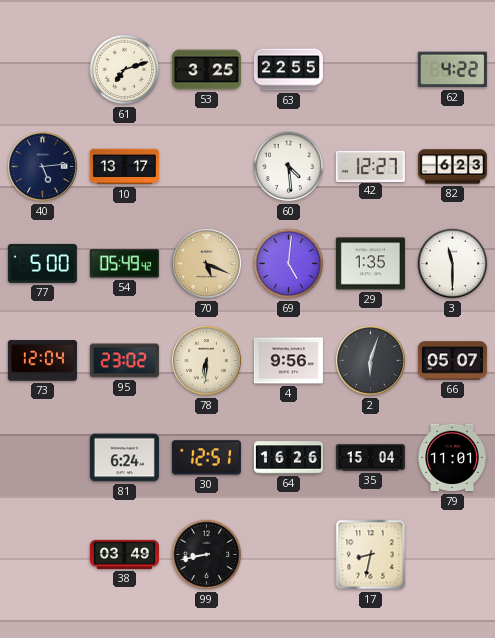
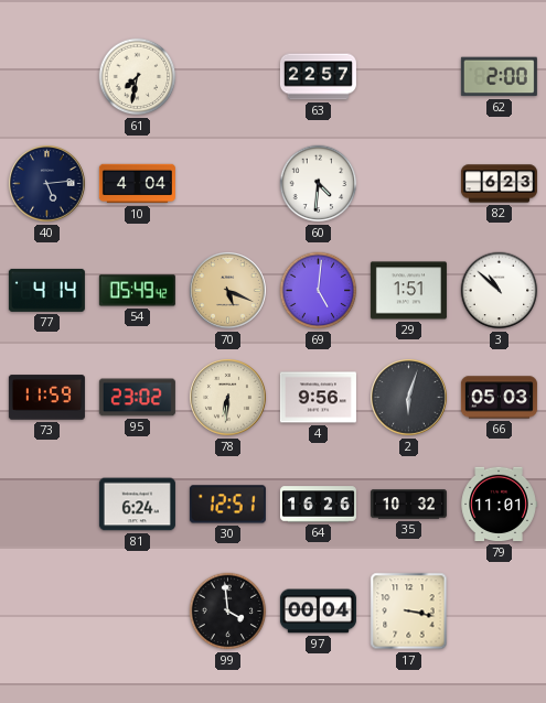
61: 7:12 -> 7:32
53: 3:25 -> none
63: 22:55 -> 22:57
62: 4:22 -> 2:00
10: 13:17 -> 4:04
60: 4:29 -> 4:31
42: 12:27 -> none
77: 5:00 -> 4:14
29: 1:35 -> 1:51
3: 11:30 -> 10:52
73: 12:04 -> 11:59
66: 05:07 -> 05:03
35: 15:04 -> 10:32
38: 03:49 -> none
99: 8:43 -> 3:59
97: none -> 00:04
17: 8:32 -> 3:17
